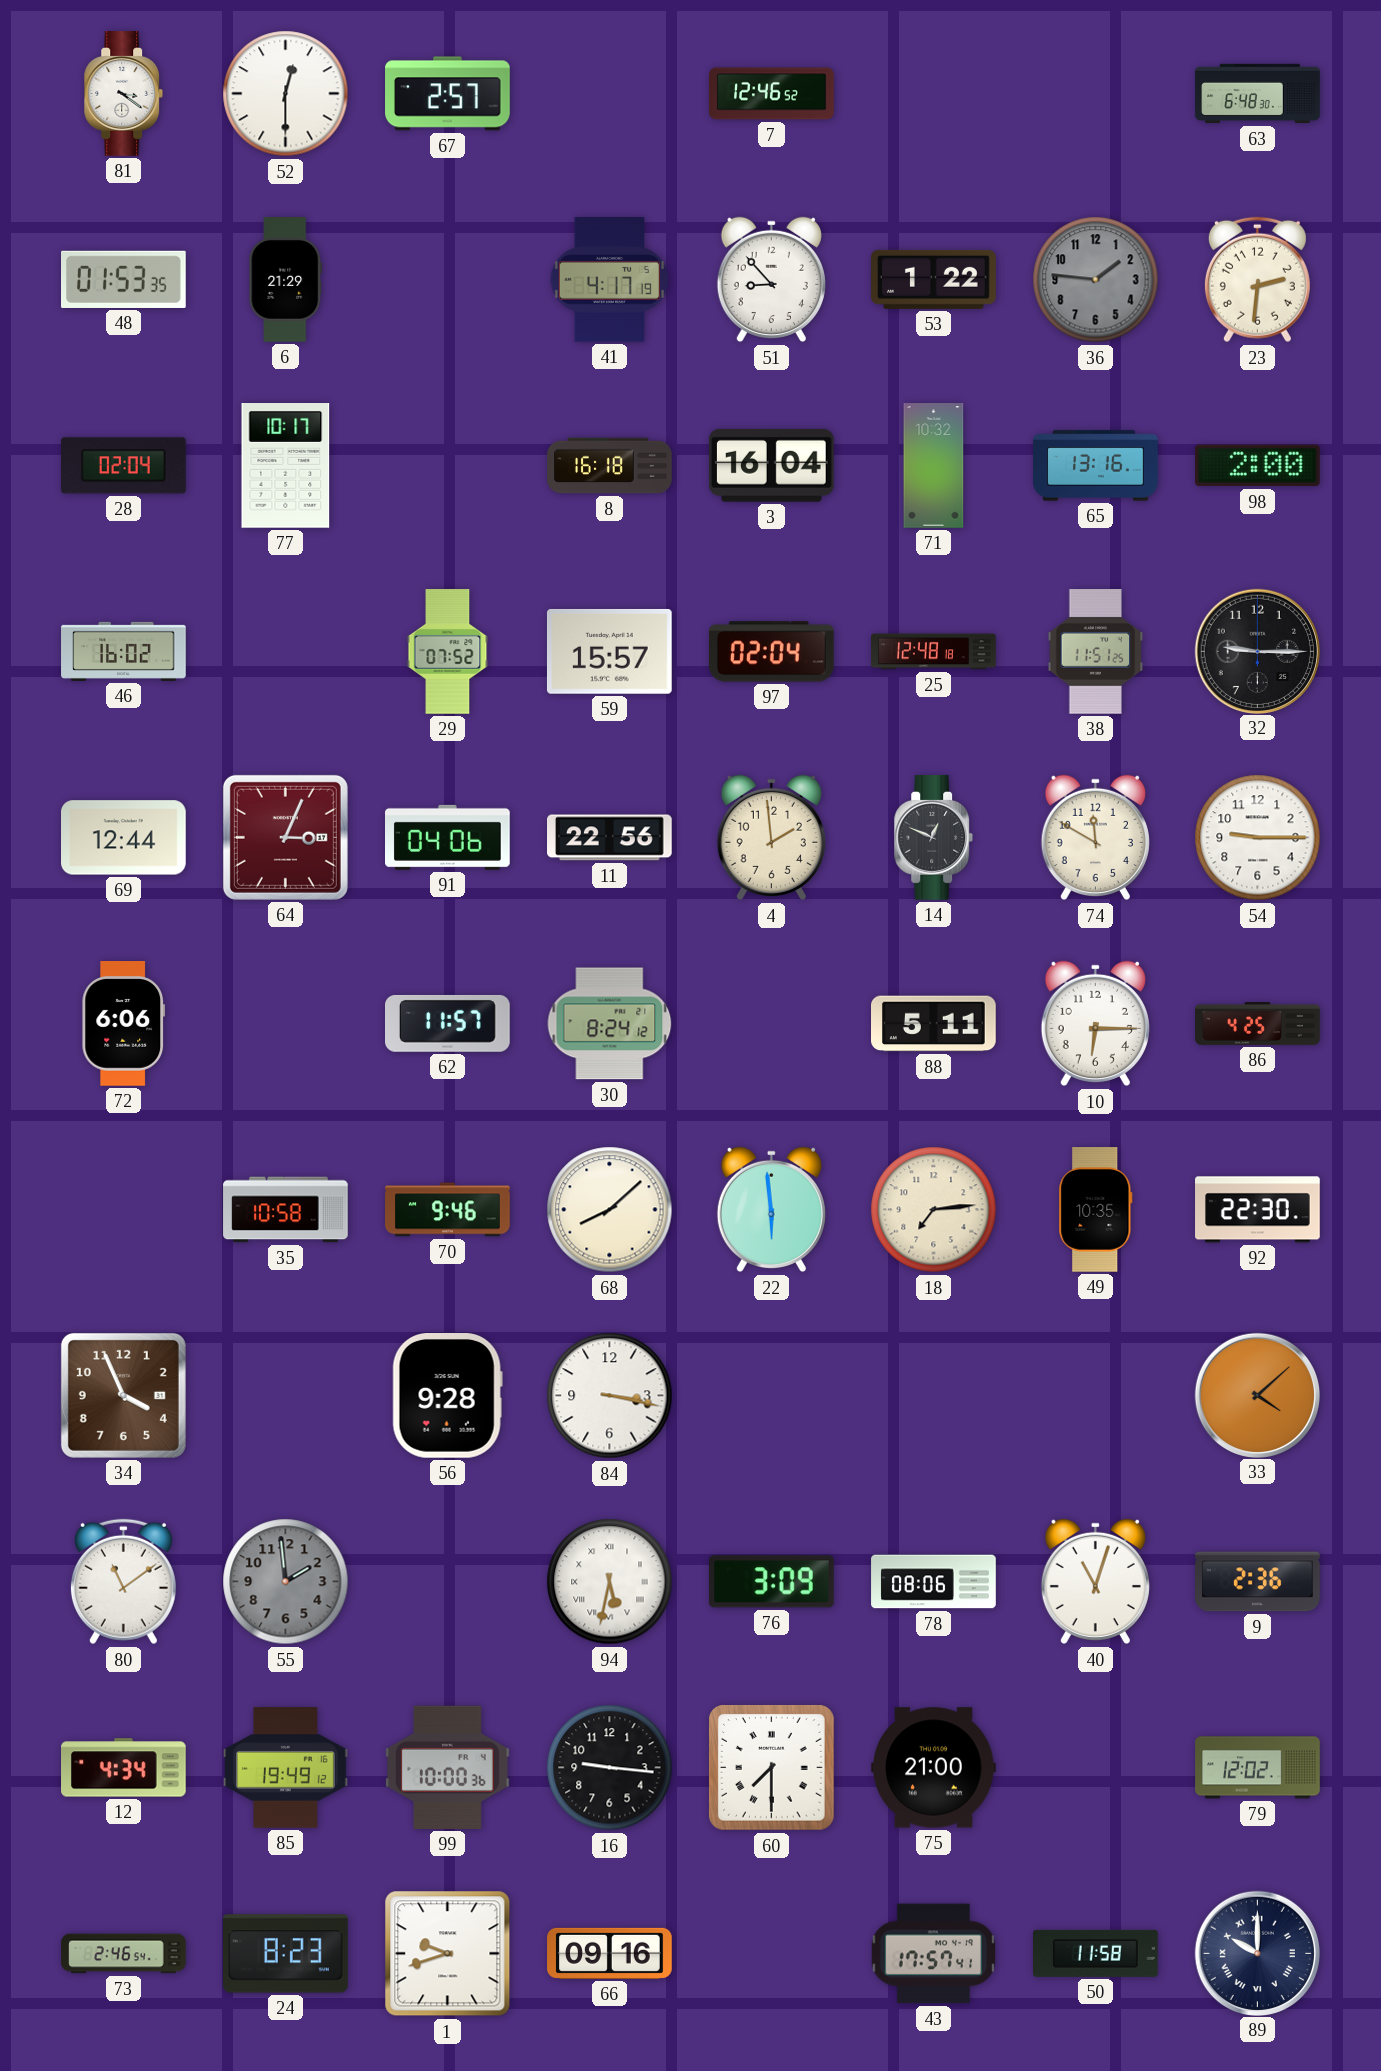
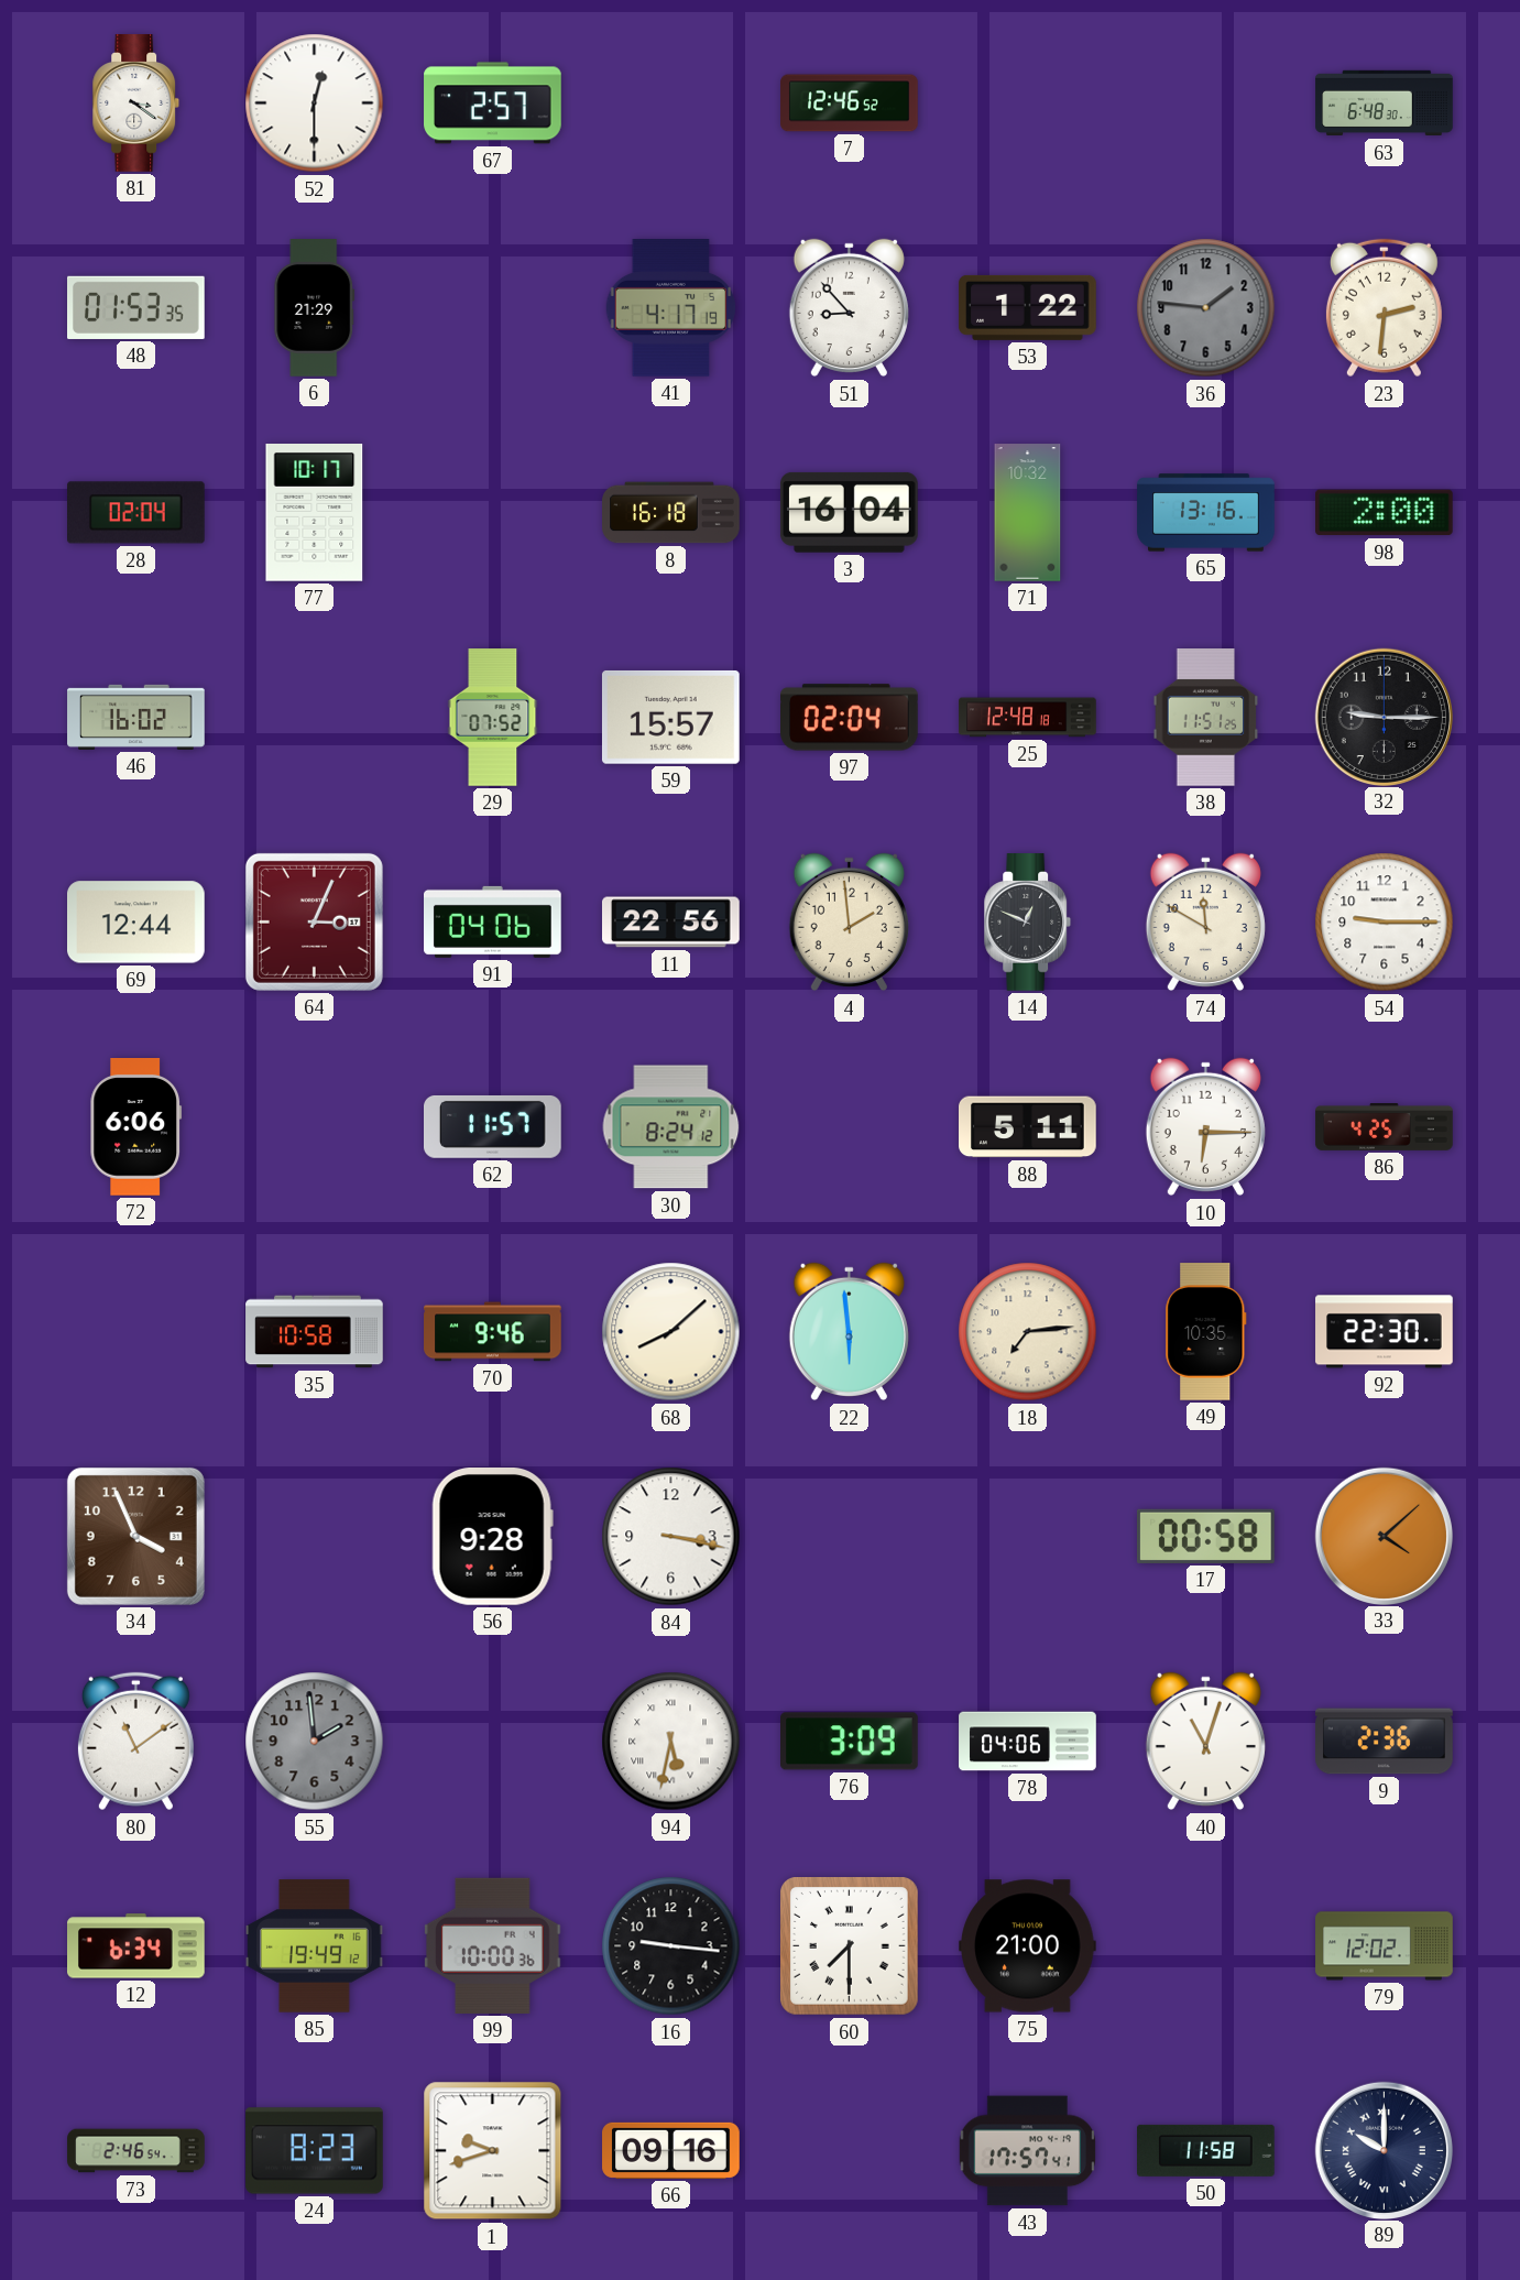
17: none -> 00:58
78: 08:06 -> 04:06
12: 4:34 -> 6:34
